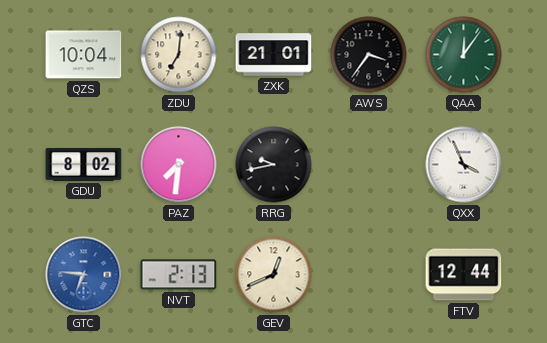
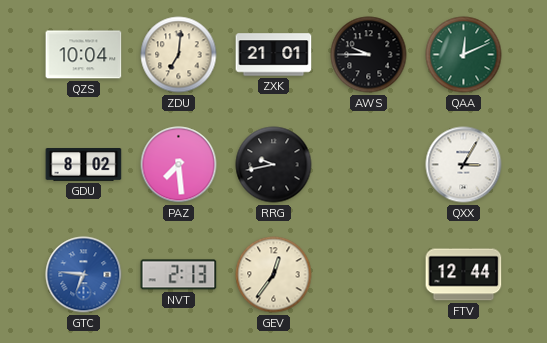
AWS: 3:36 -> 9:45
QAA: 12:06 -> 12:11
PAZ: 7:31 -> 7:29
QXX: 3:56 -> 3:05
GEV: 12:41 -> 12:36
